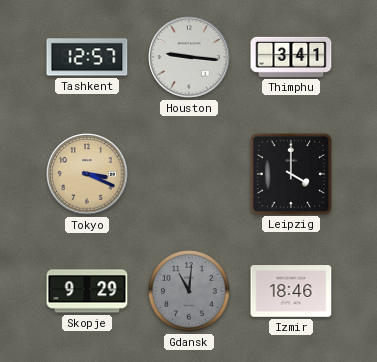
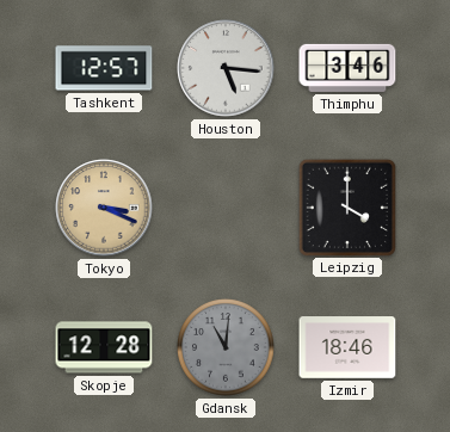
Houston: 9:16 -> 5:16
Thimphu: 3:41 -> 3:46
Skopje: 9:29 -> 12:28
